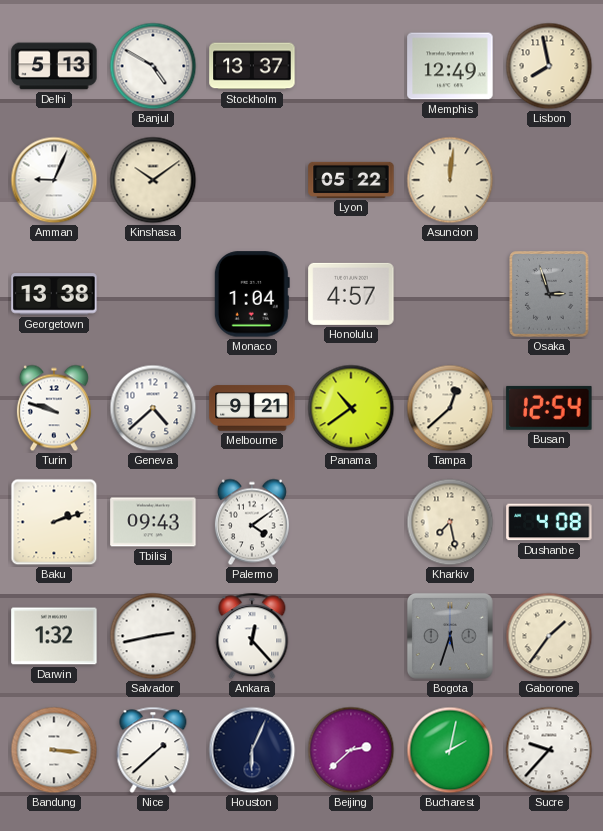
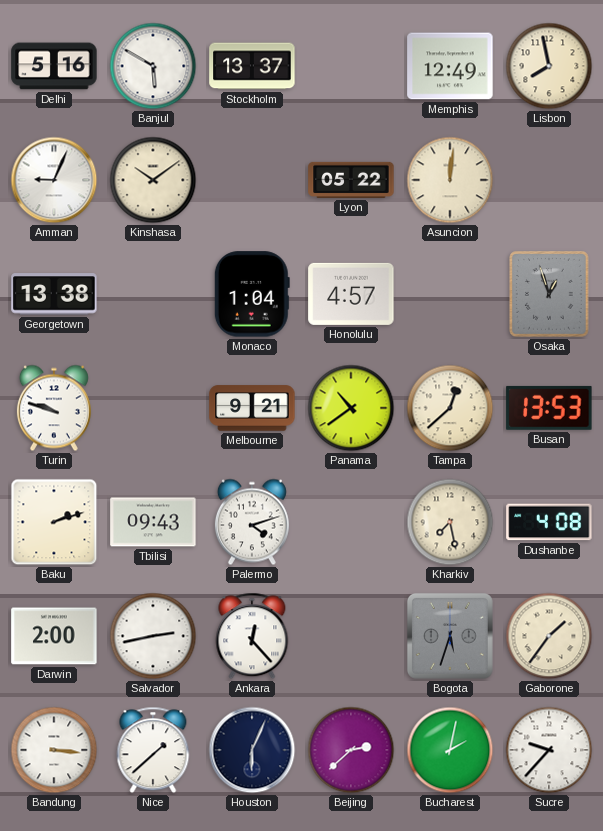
Delhi: 5:13 -> 5:16
Banjul: 4:50 -> 5:50
Osaka: 2:57 -> 12:57
Geneva: 4:38 -> none
Busan: 12:54 -> 13:53
Palermo: 4:09 -> 4:12
Darwin: 1:32 -> 2:00
